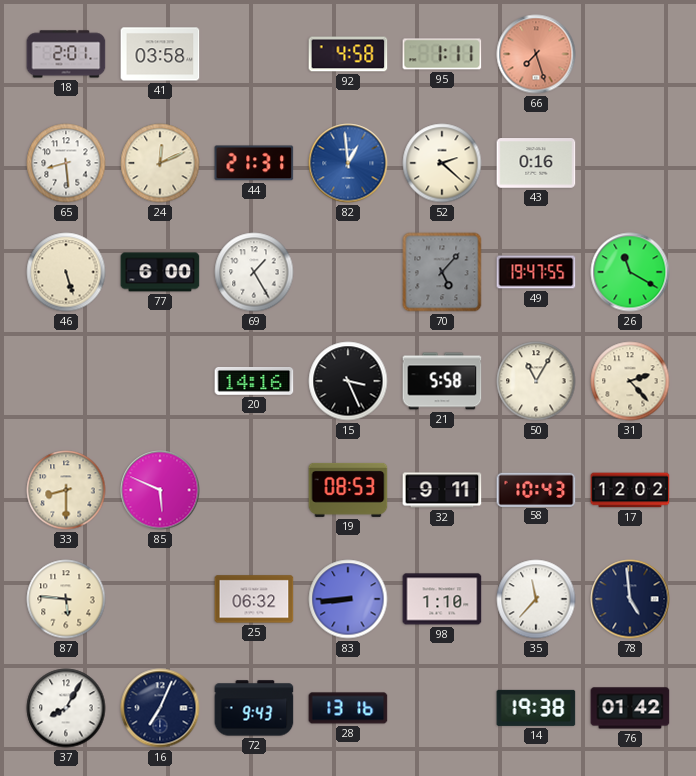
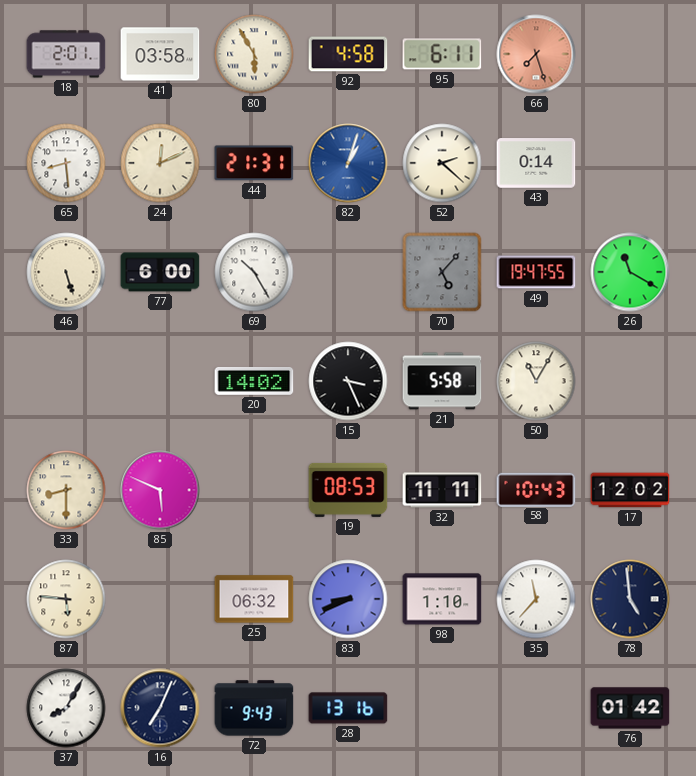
80: none -> 5:55
95: 1:11 -> 6:11
82: 12:59 -> 1:03
43: 0:16 -> 0:14
69: 1:25 -> 10:25
20: 14:16 -> 14:02
31: 2:23 -> none
32: 9:11 -> 11:11
83: 8:44 -> 8:41
14: 19:38 -> none
